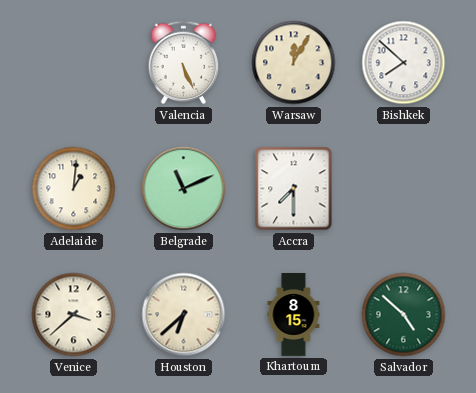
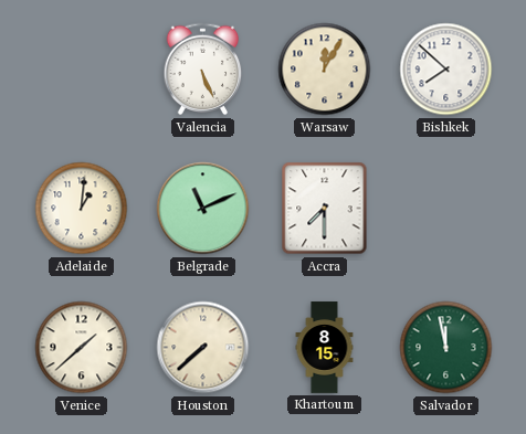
Venice: 3:38 -> 1:38
Houston: 6:38 -> 7:38
Salvador: 4:52 -> 11:58
